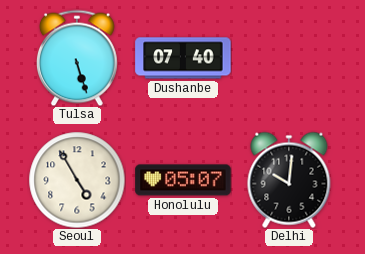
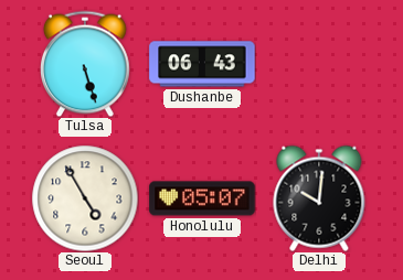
Dushanbe: 07:40 -> 06:43
